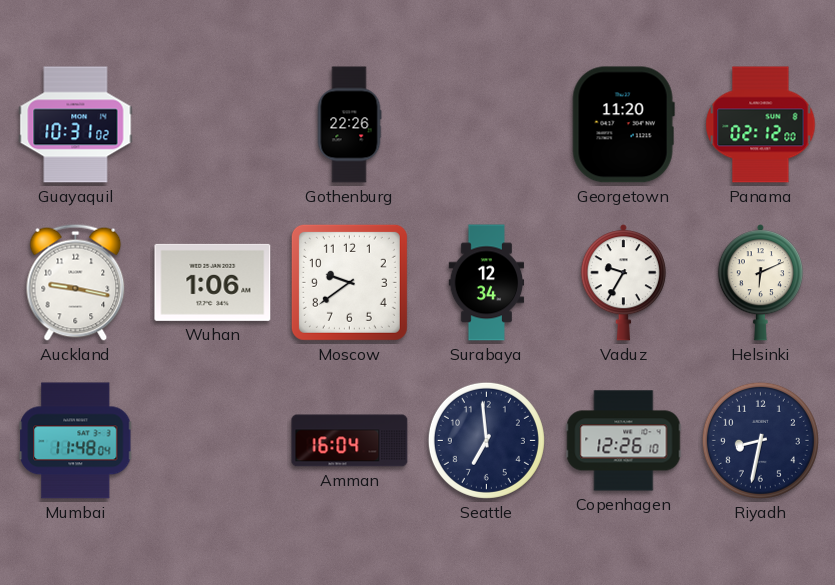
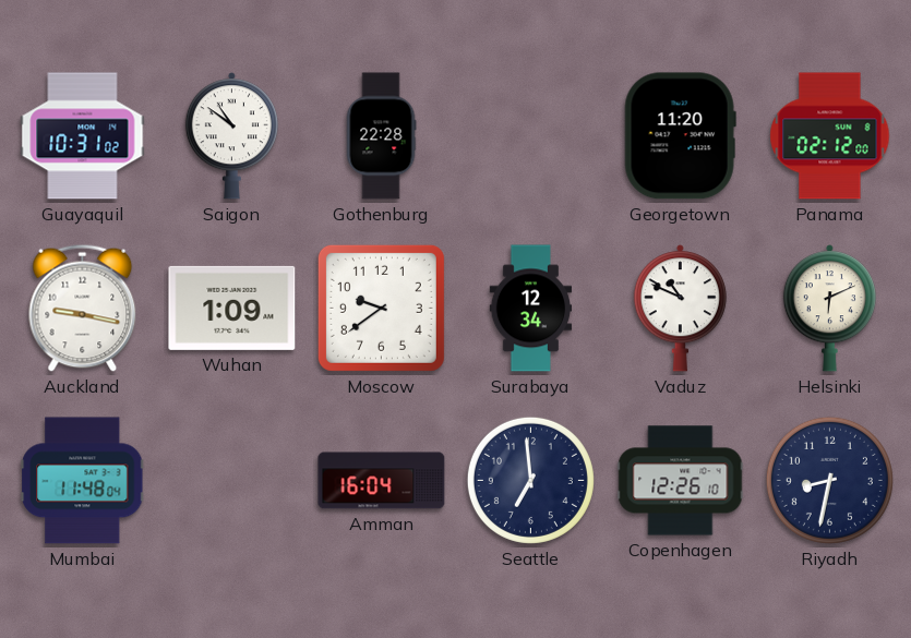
Saigon: none -> 10:51
Gothenburg: 22:26 -> 22:28
Wuhan: 1:06 -> 1:09
Vaduz: 9:35 -> 10:49
